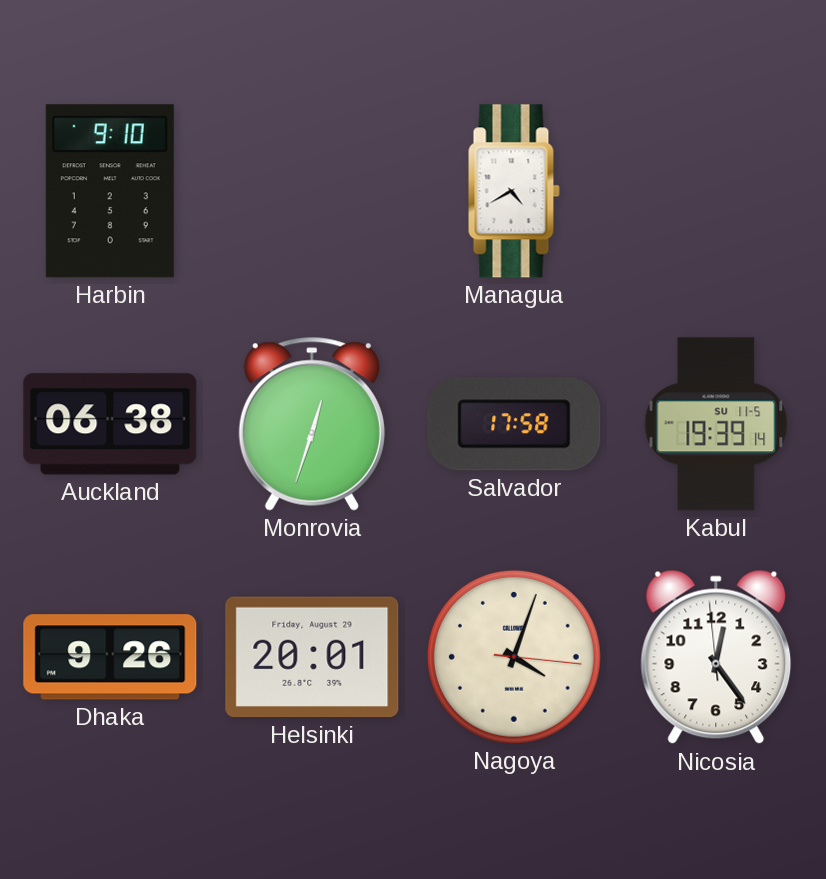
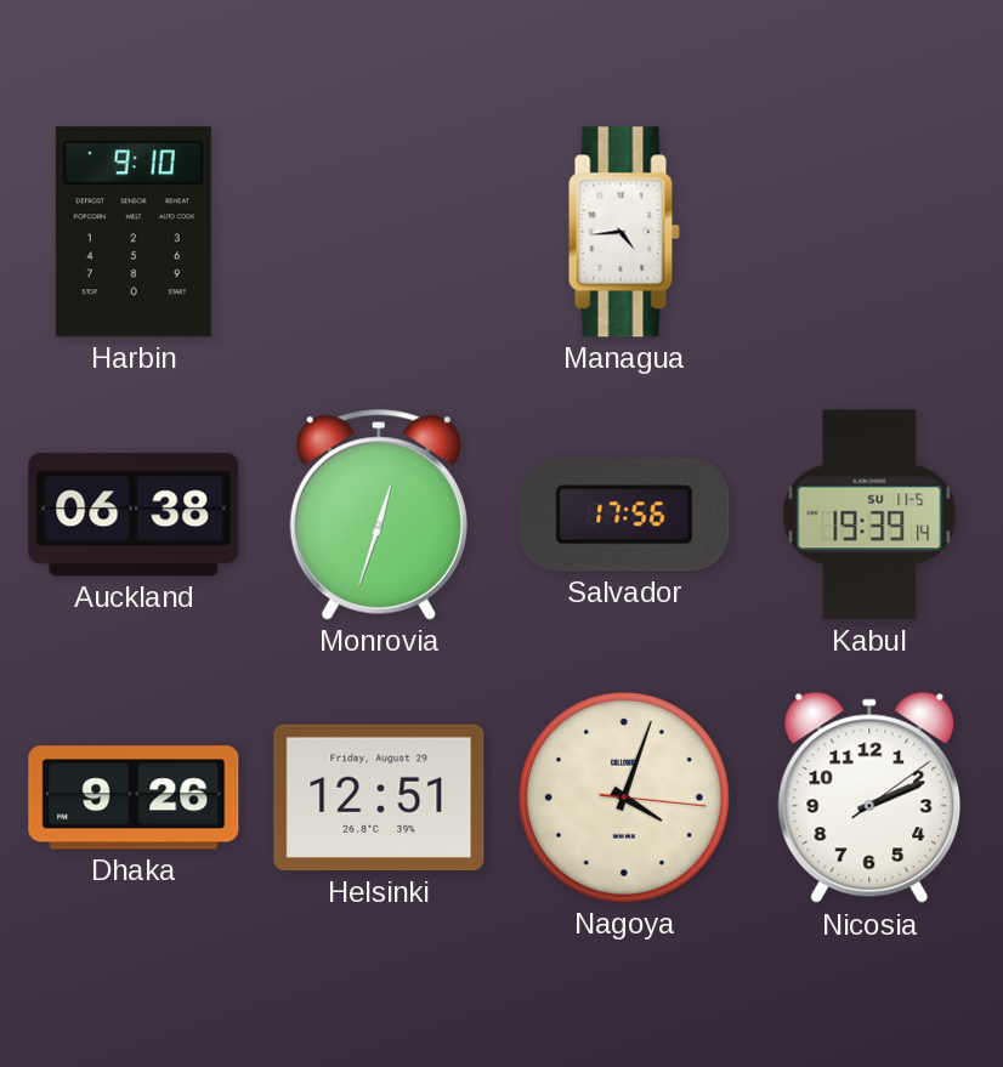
Managua: 4:40 -> 4:44
Salvador: 17:58 -> 17:56
Helsinki: 20:01 -> 12:51
Nicosia: 12:23 -> 2:11
